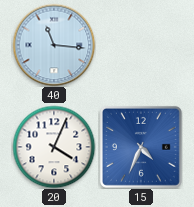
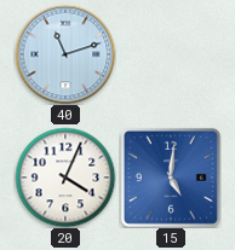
40: 11:16 -> 11:12
15: 4:34 -> 5:01
